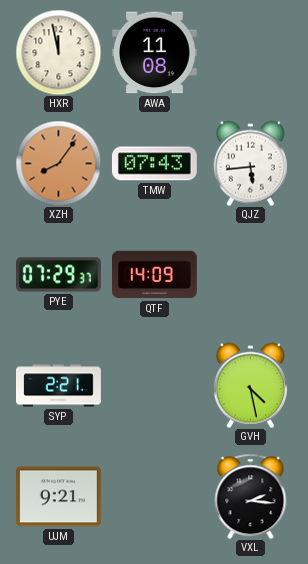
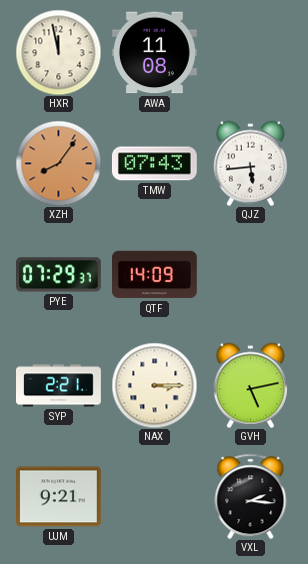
NAX: none -> 3:15
GVH: 4:28 -> 5:13
